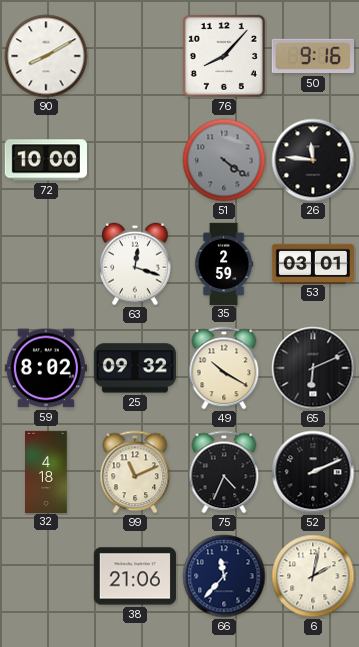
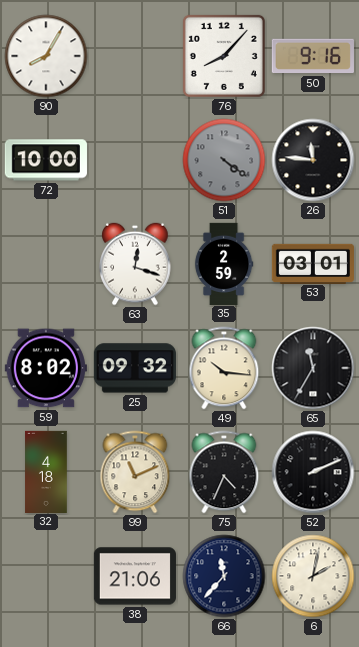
90: 8:10 -> 8:05
49: 10:20 -> 10:16
65: 6:11 -> 11:35
